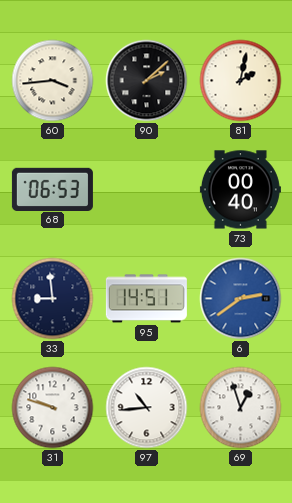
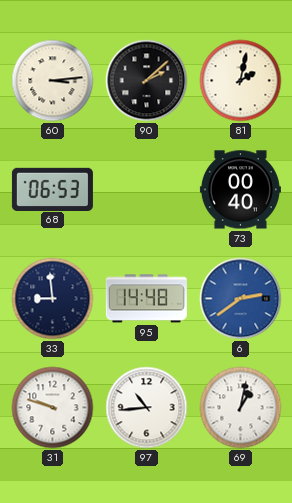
60: 3:44 -> 3:14
95: 14:51 -> 14:48
69: 12:57 -> 1:02
